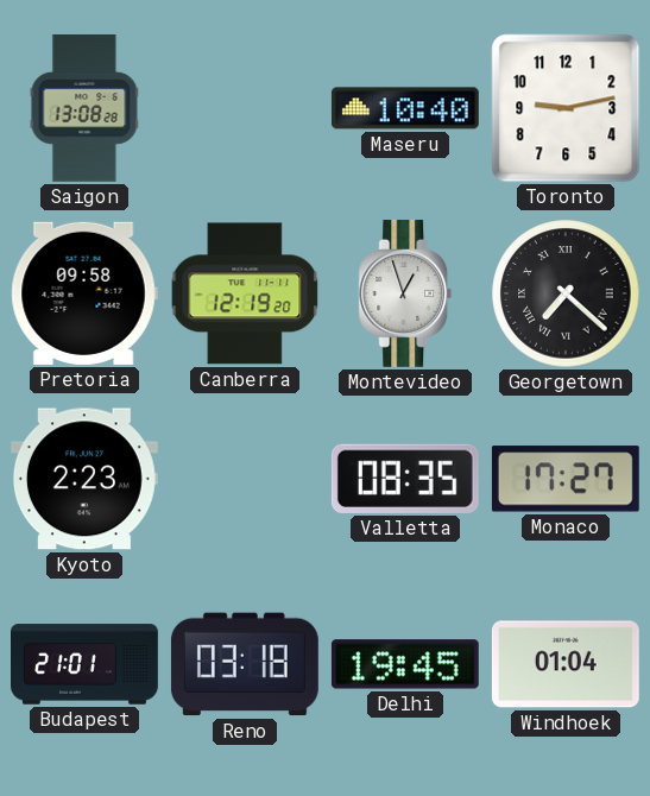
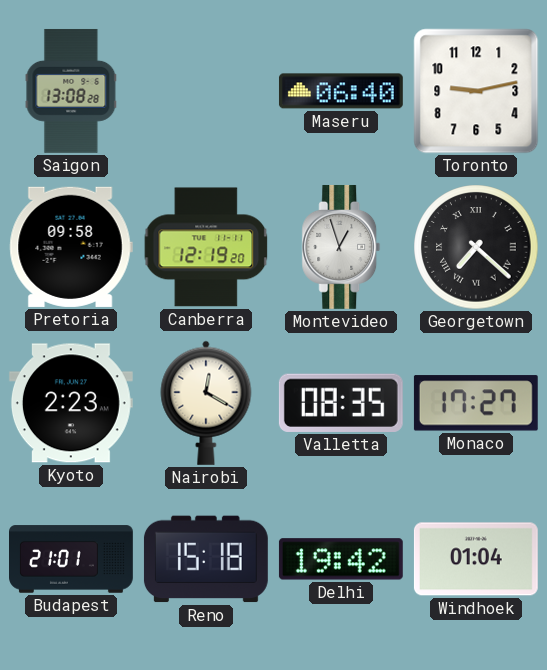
Maseru: 10:40 -> 06:40
Nairobi: none -> 12:20
Reno: 03:18 -> 15:18
Delhi: 19:45 -> 19:42
